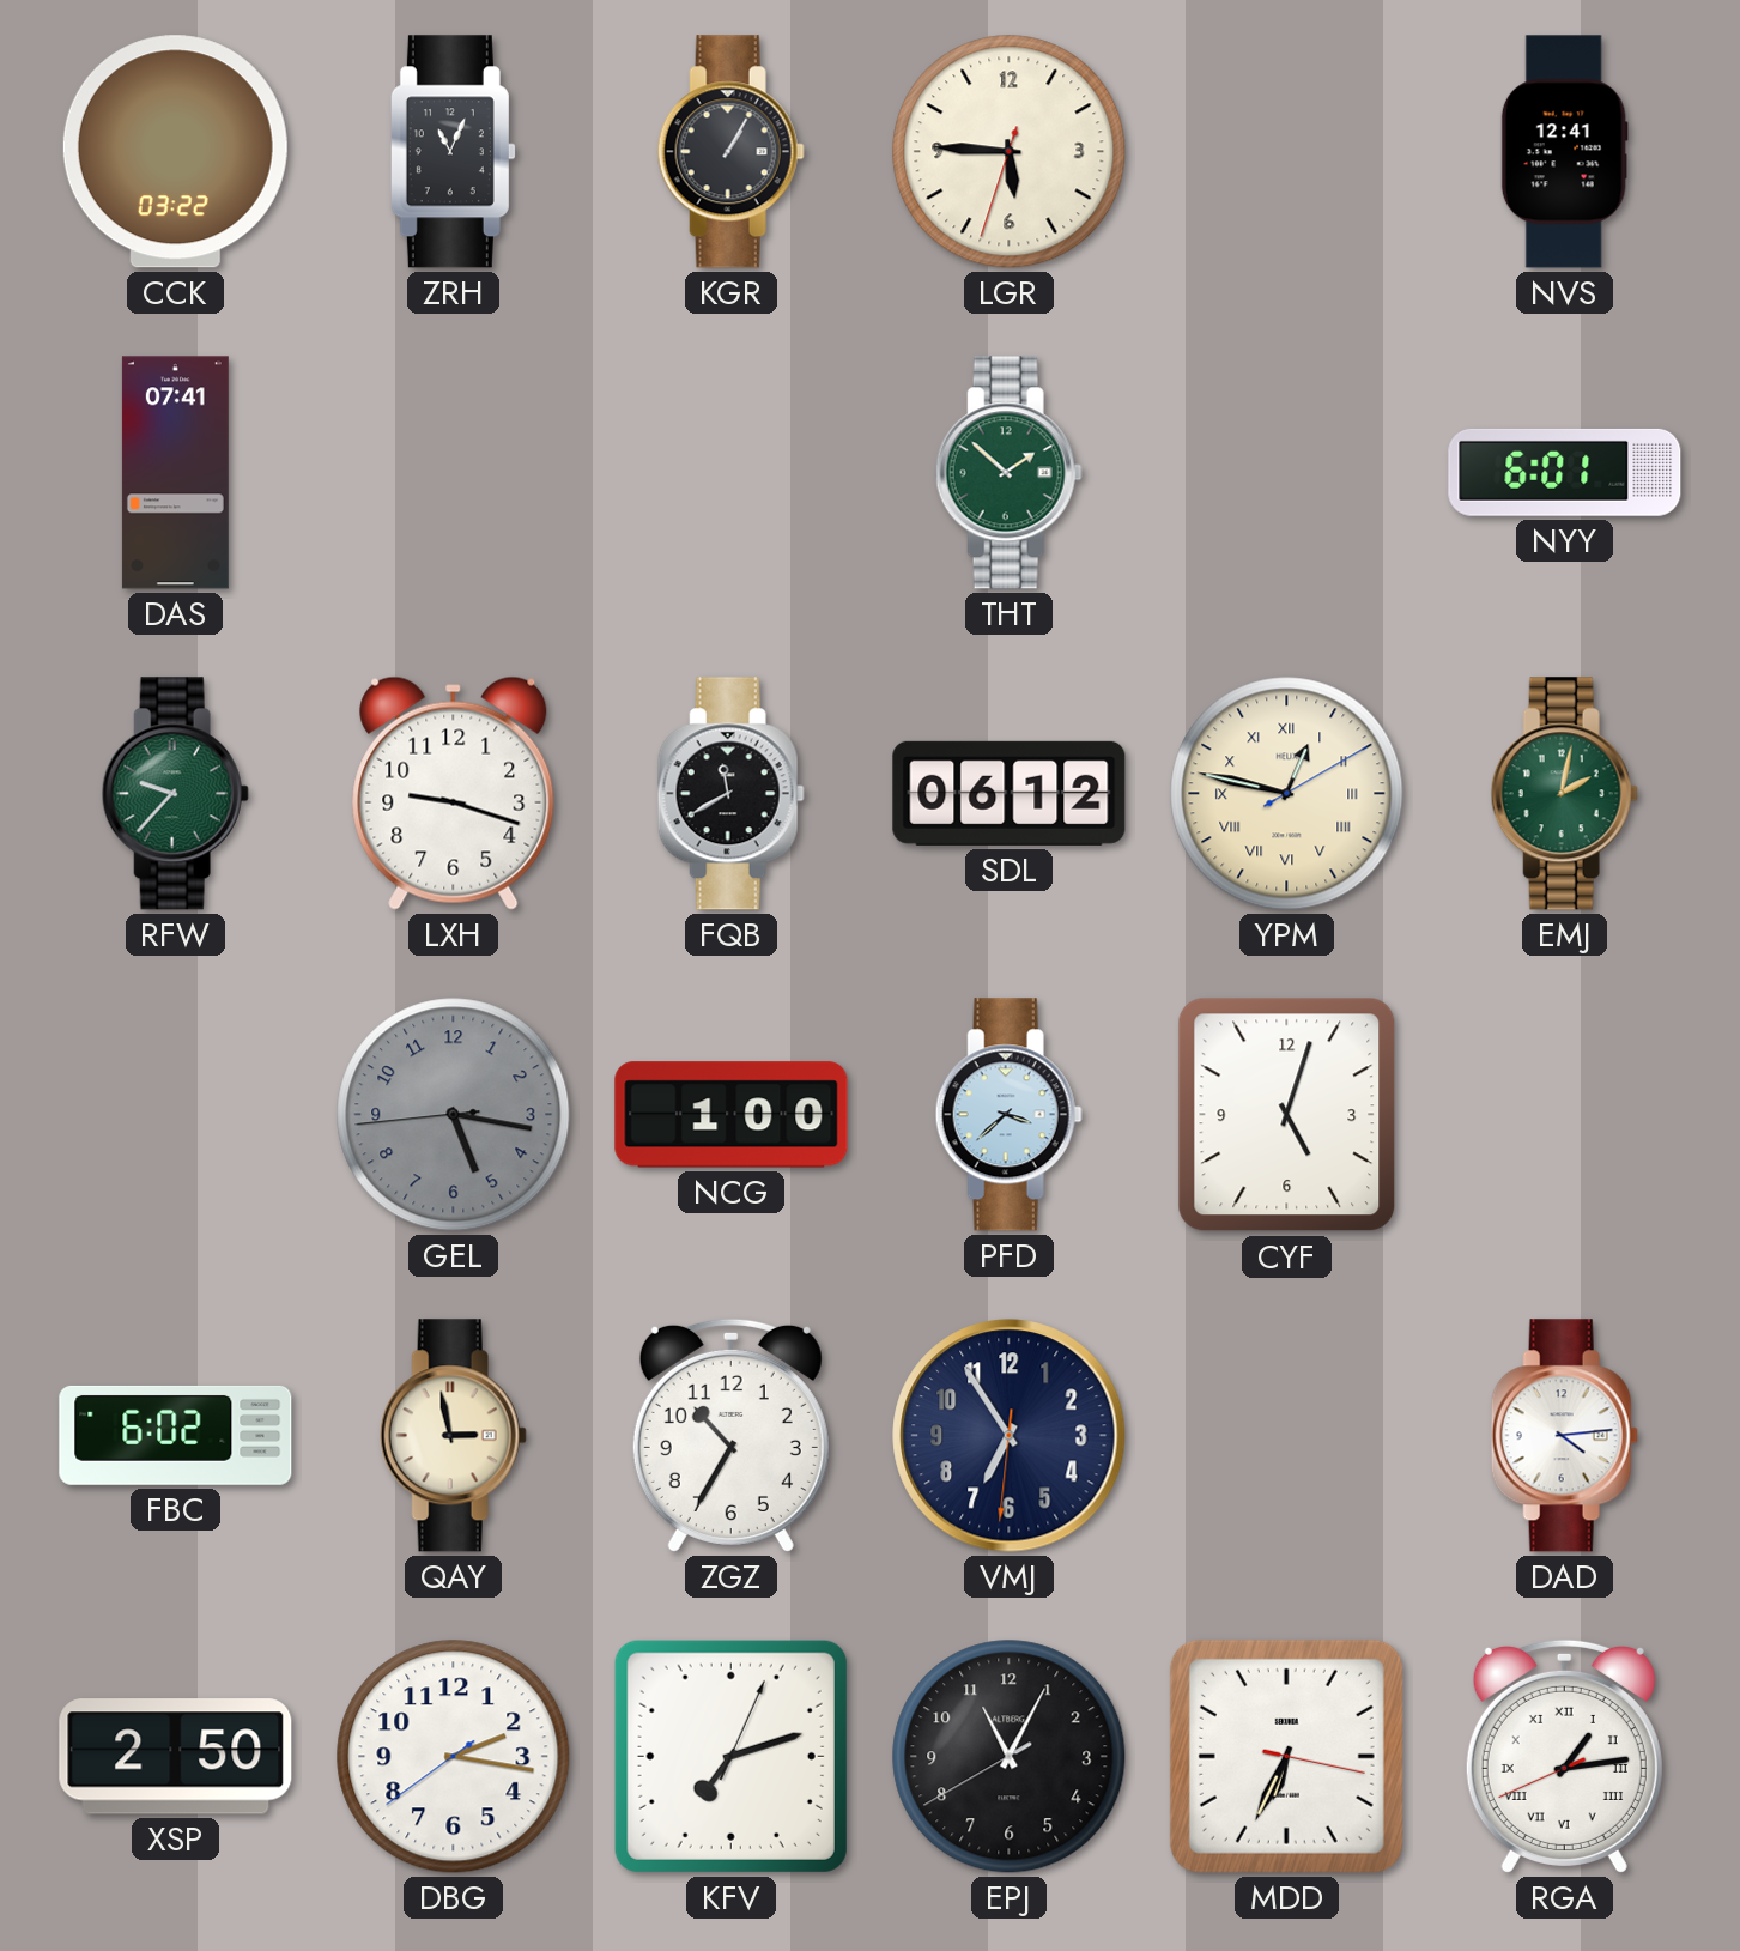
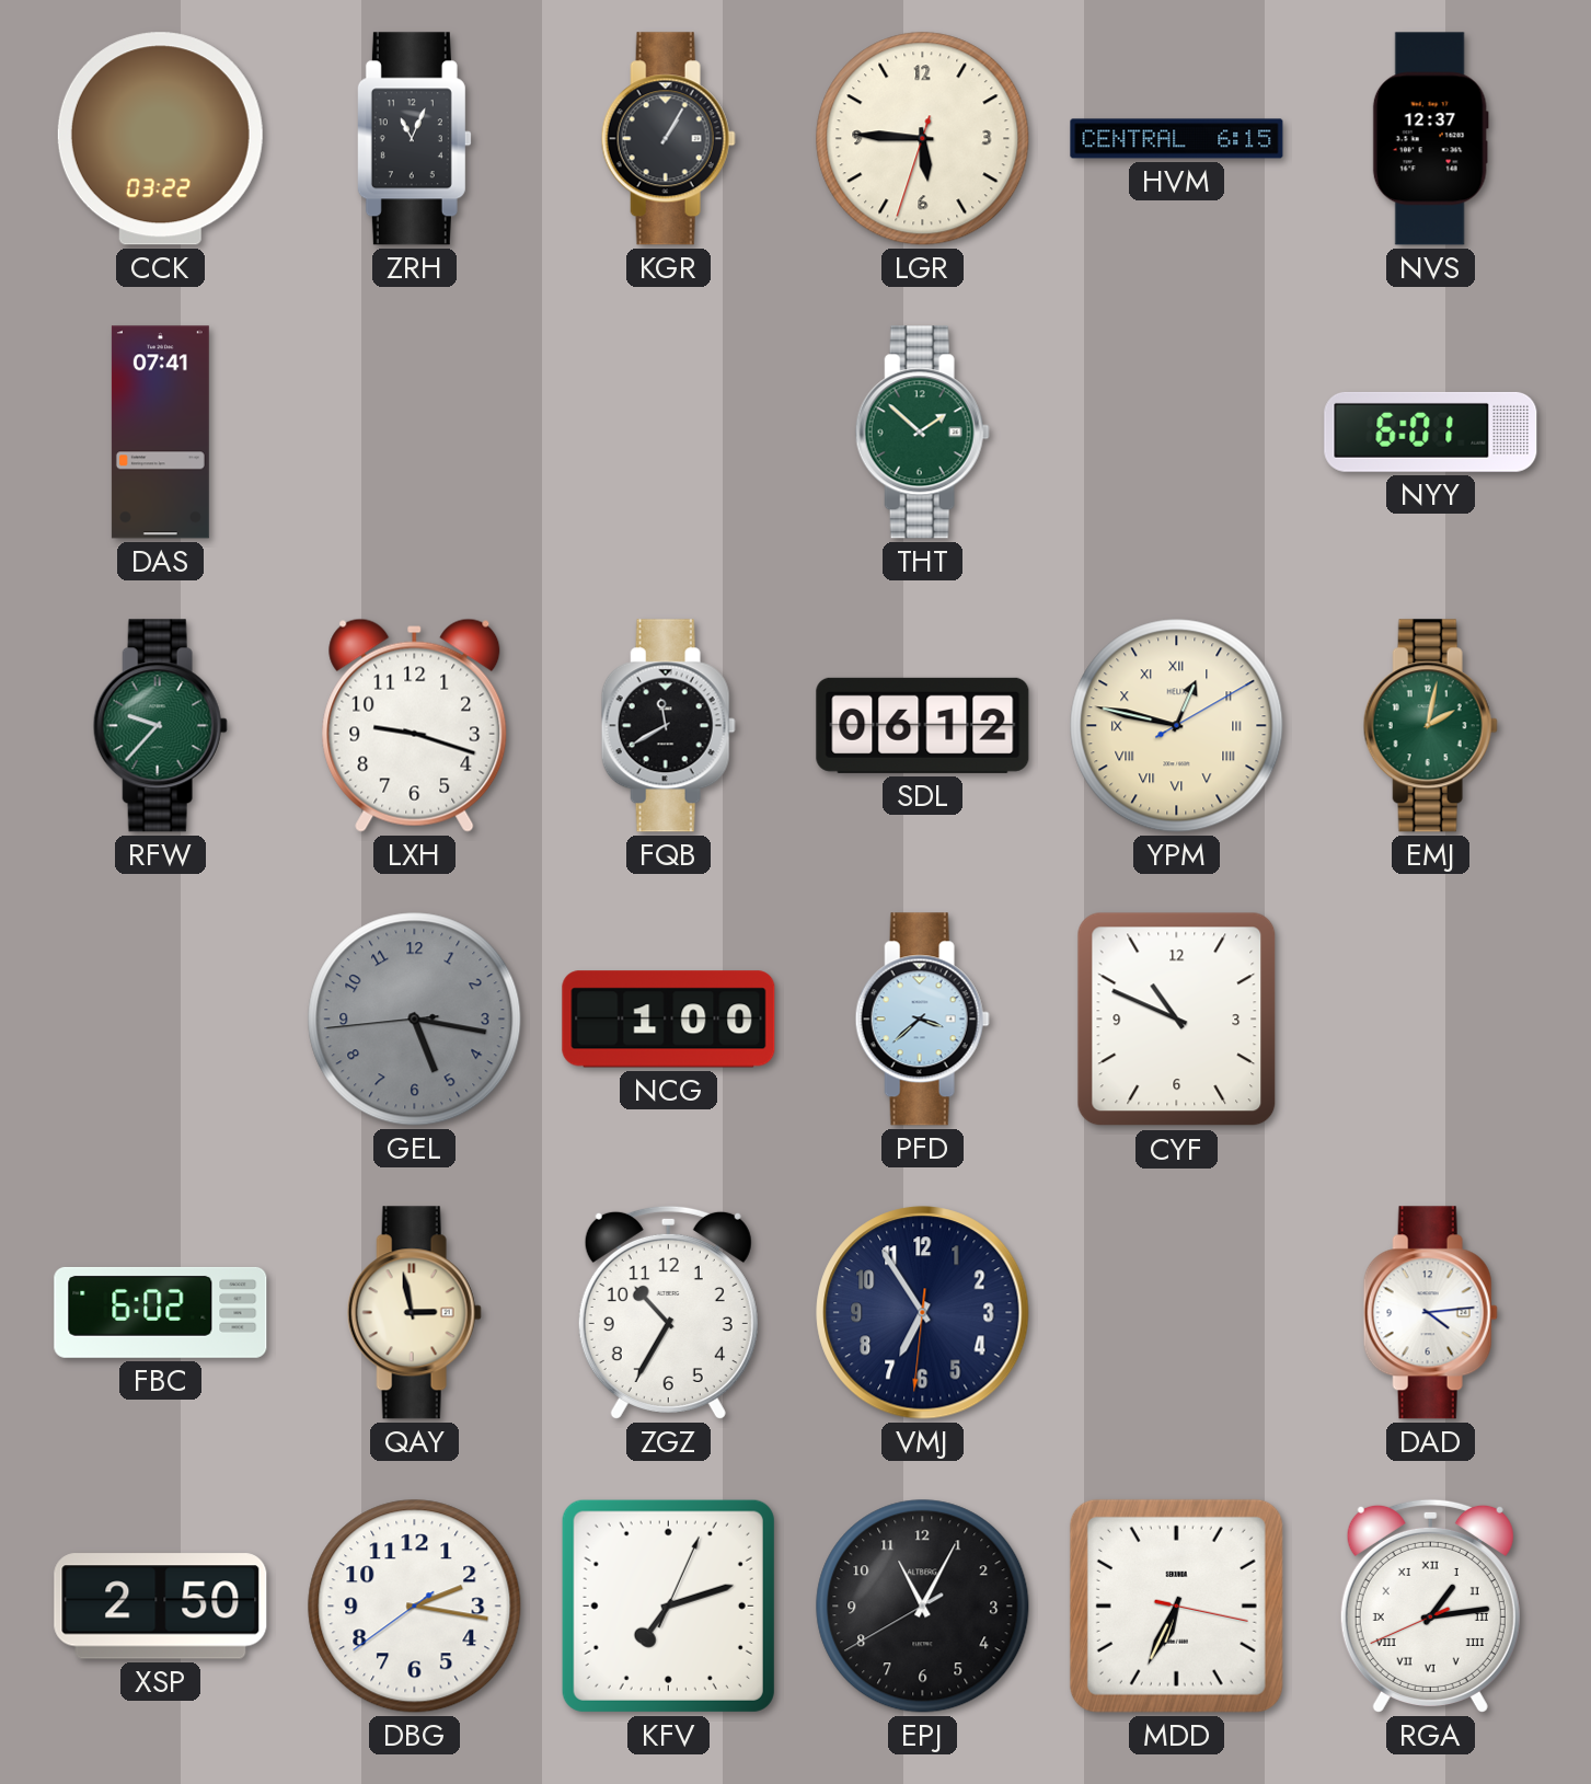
HVM: none -> 6:15
NVS: 12:41 -> 12:37
CYF: 5:03 -> 10:49
